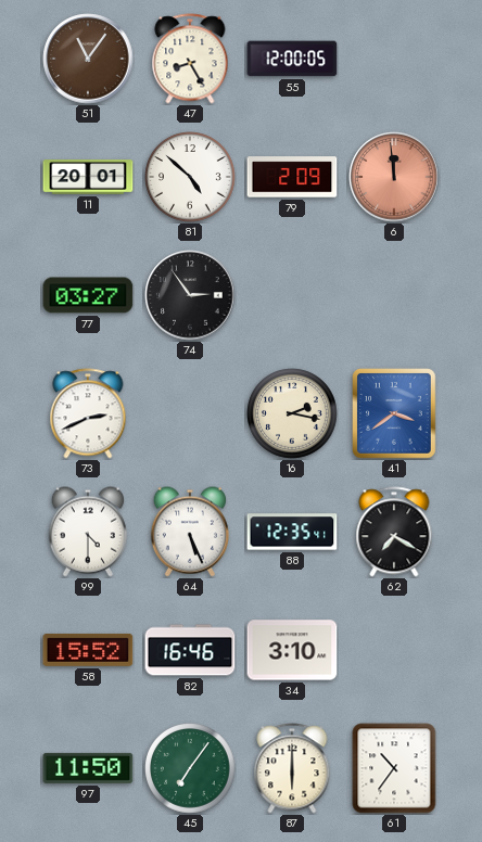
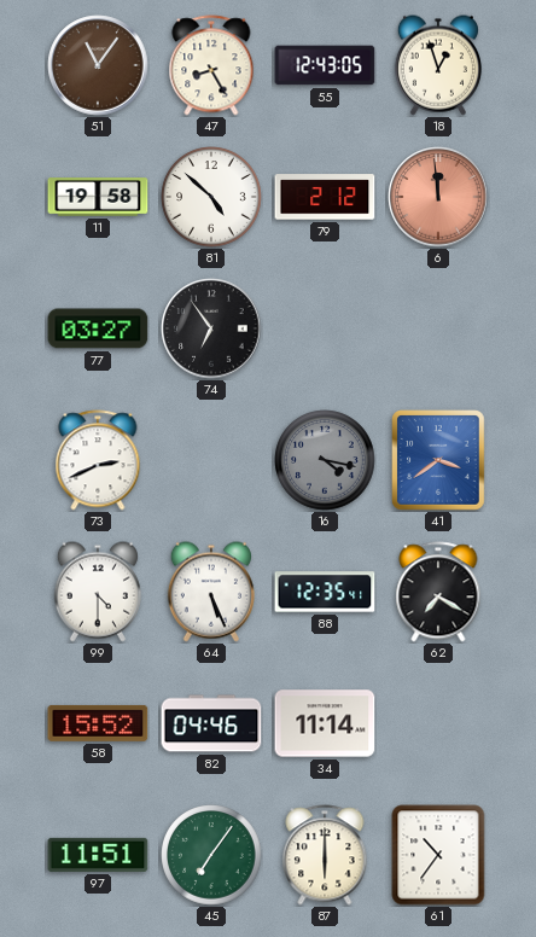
55: 12:00 -> 12:43
18: none -> 12:57
11: 20:01 -> 19:58
79: 2:09 -> 2:12
74: 2:54 -> 6:54
16: 2:17 -> 4:17
16 dial: cream -> grey
82: 16:46 -> 04:46
34: 3:10 -> 11:14
97: 11:50 -> 11:51
